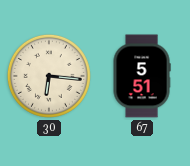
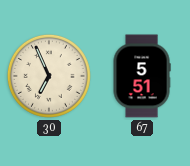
30: 6:16 -> 6:56
